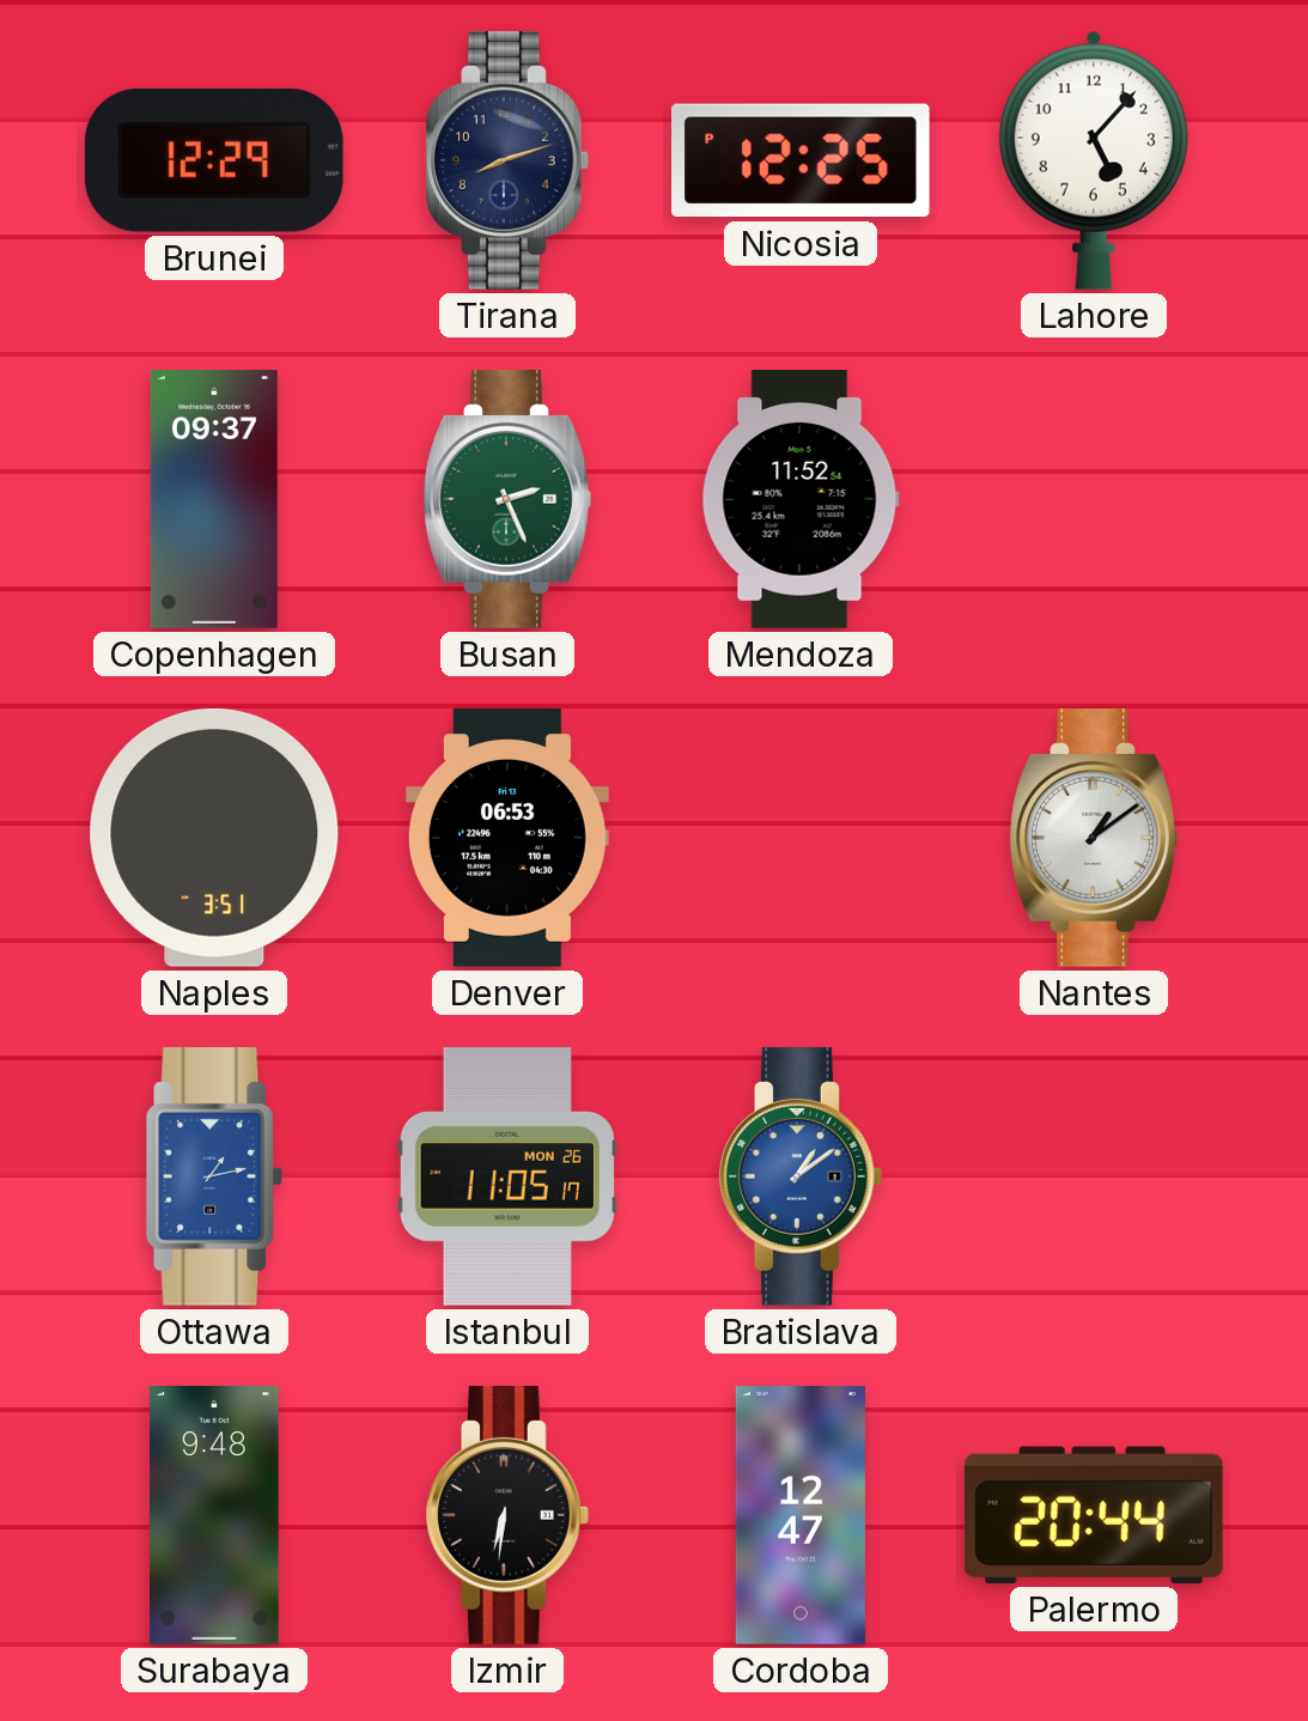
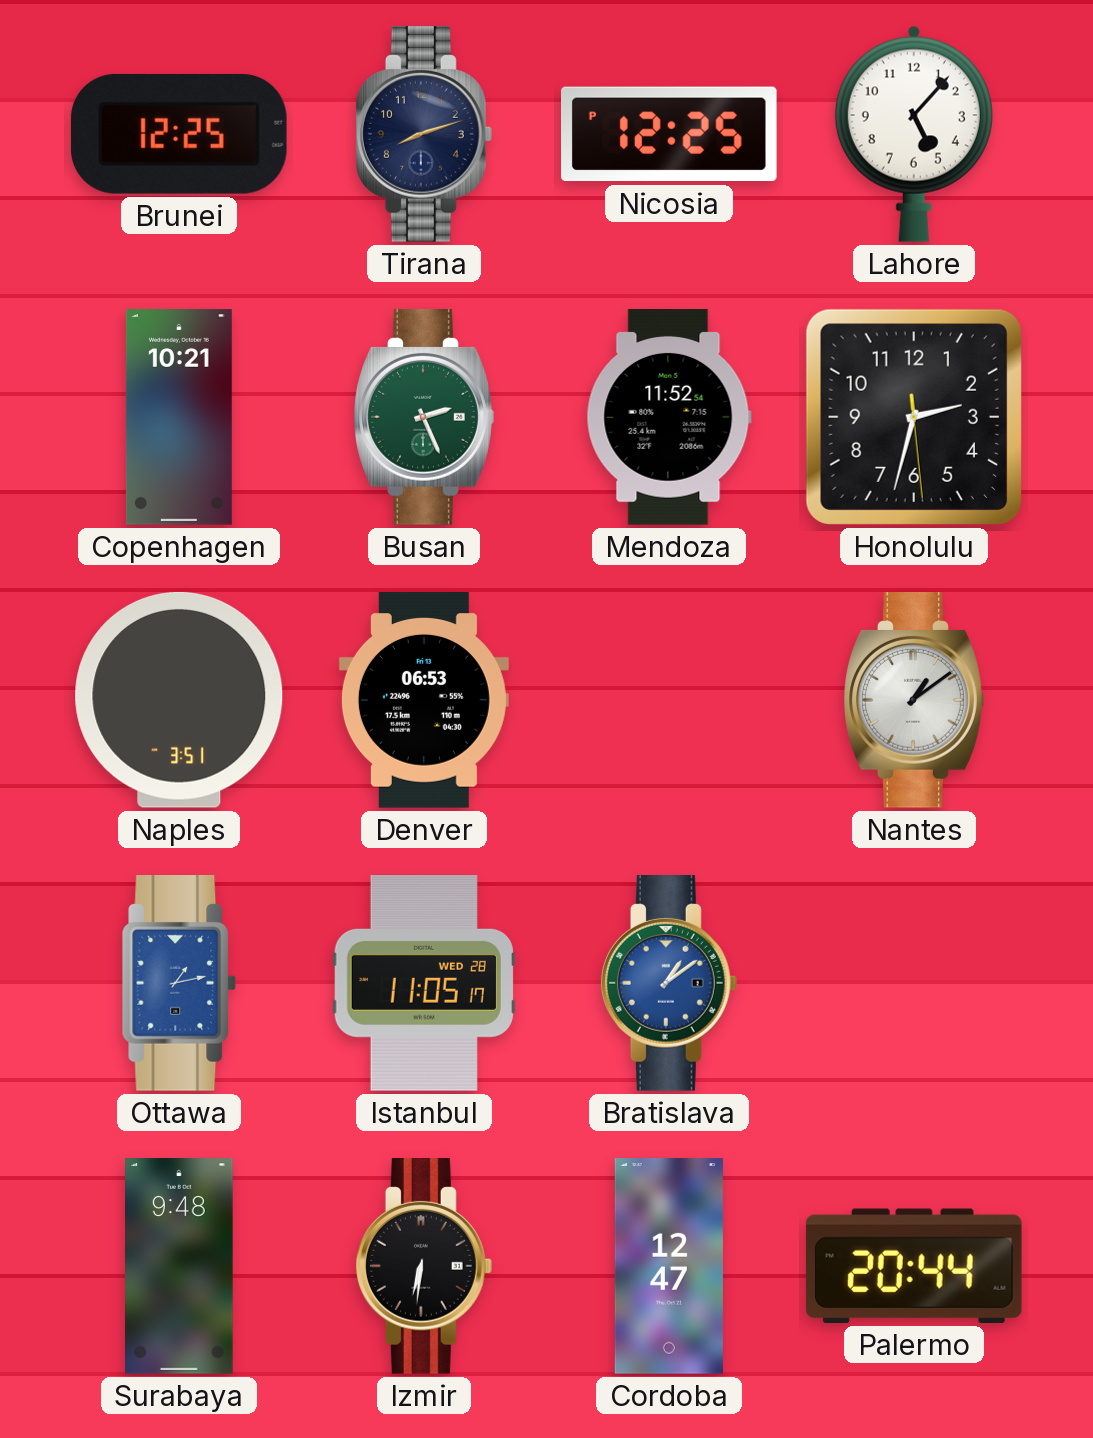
Brunei: 12:29 -> 12:25
Copenhagen: 09:37 -> 10:21
Honolulu: none -> 2:32
Istanbul date: MON 26 -> WED 28
